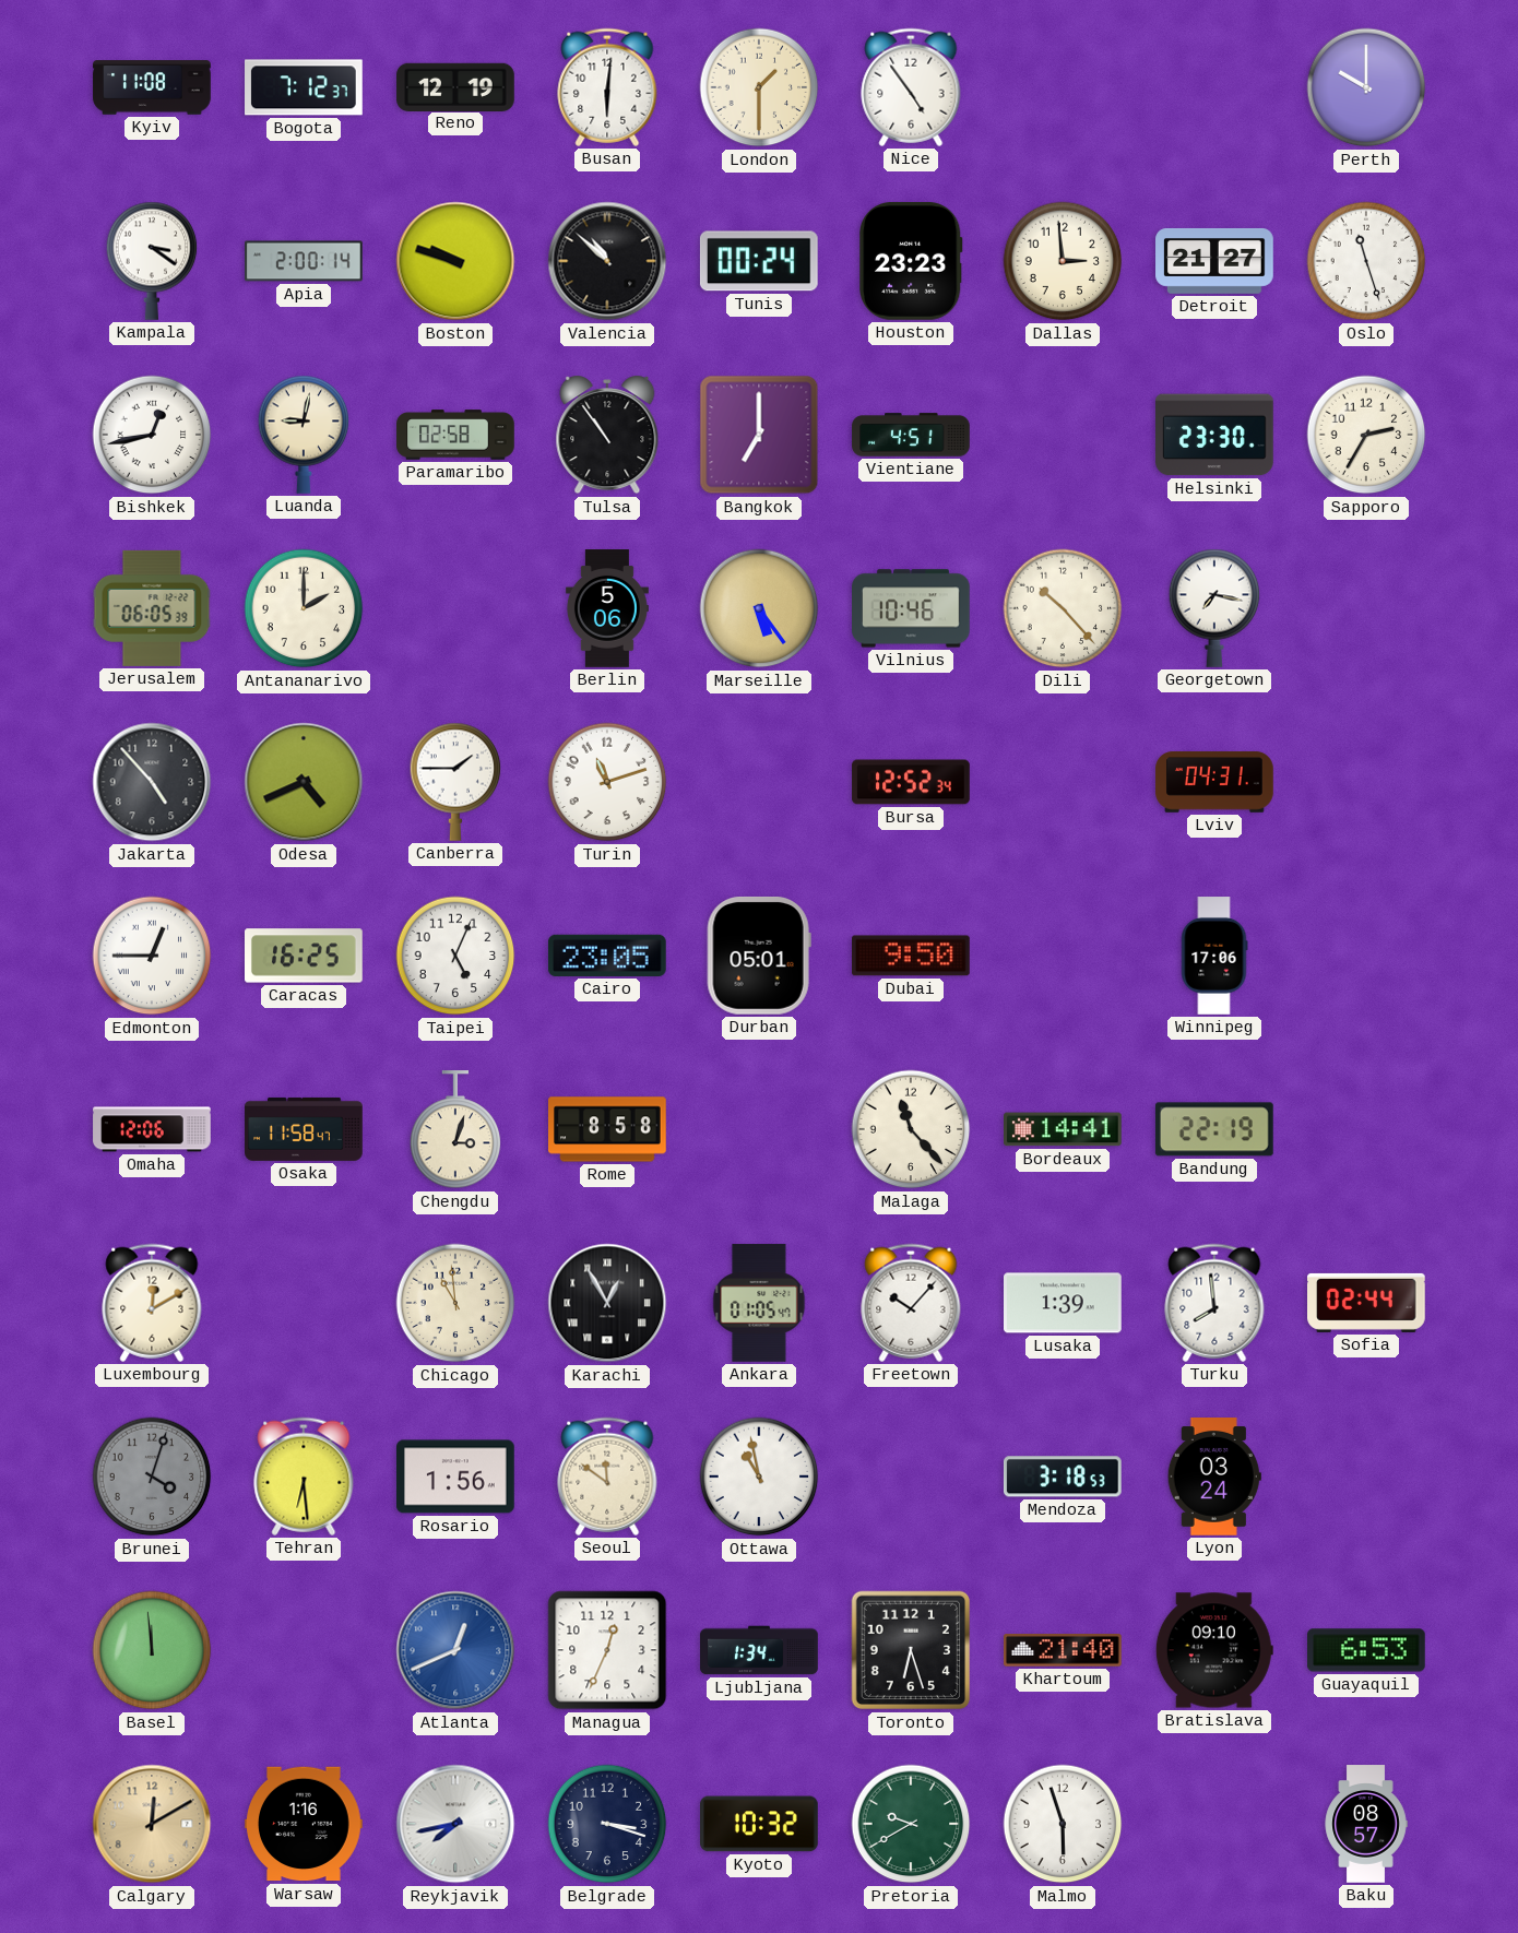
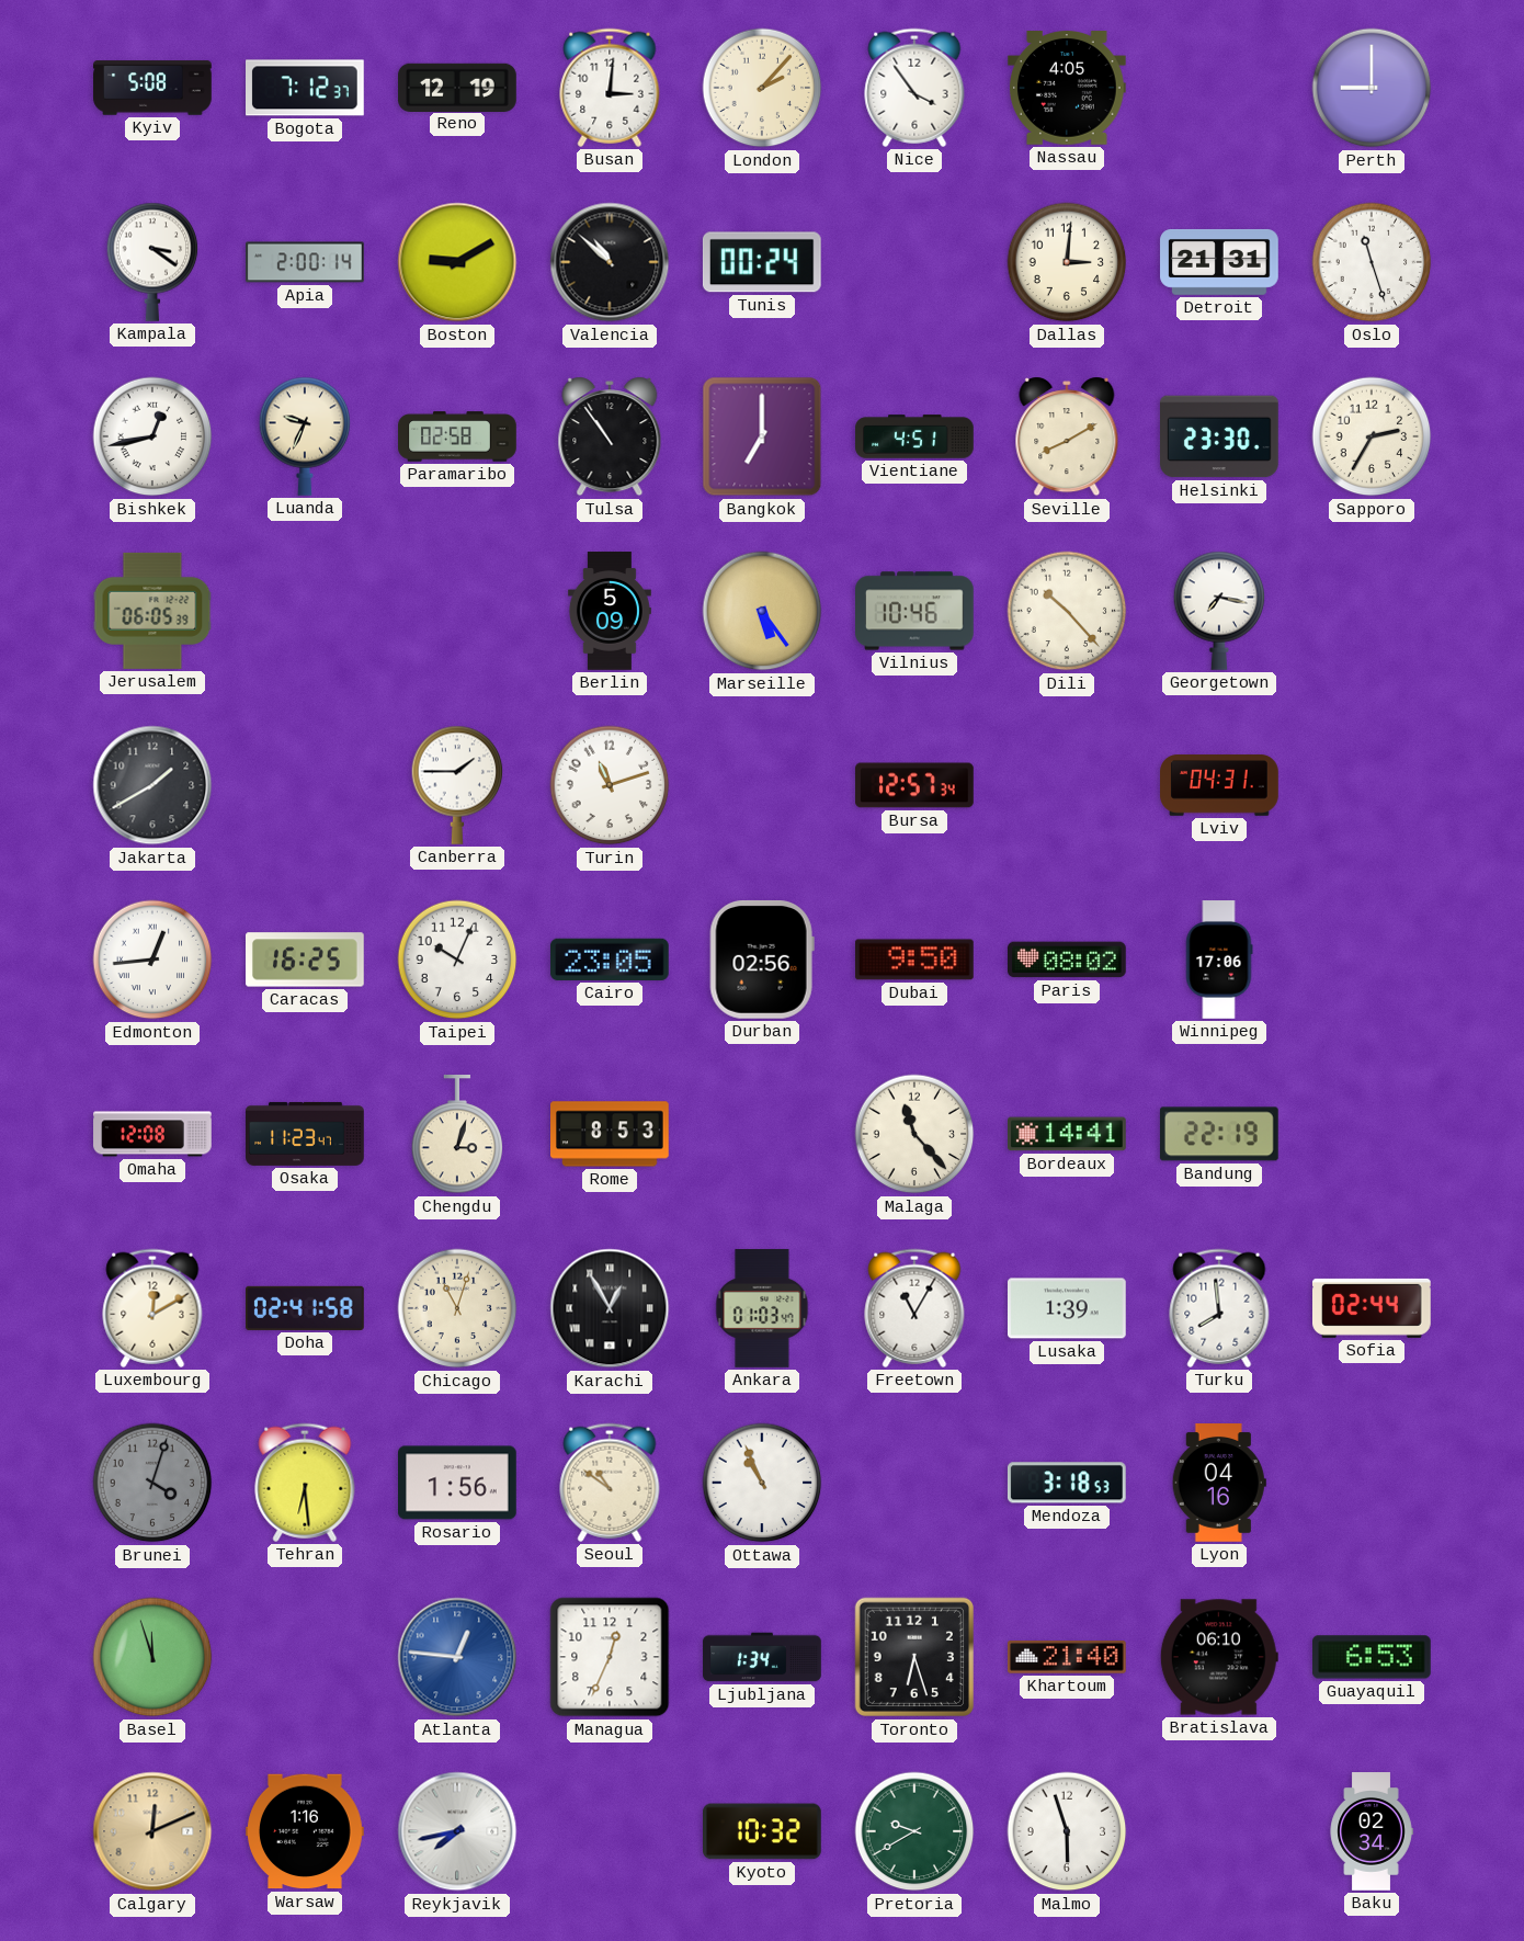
Kyiv: 11:08 -> 5:08
Busan: 6:01 -> 3:01
London: 1:30 -> 2:07
Nice: 4:54 -> 3:54
Nassau: none -> 4:05
Perth: 10:00 -> 9:00
Boston: 9:48 -> 9:10
Houston: 23:23 -> none
Dallas: 2:59 -> 3:01
Detroit: 21:27 -> 21:31
Luanda: 9:02 -> 9:34
Seville: none -> 8:10
Antananarivo: 2:00 -> none
Berlin: 5:06 -> 5:09
Jakarta: 4:53 -> 1:40
Odesa: 4:41 -> none
Bursa: 12:52 -> 12:57
Edmonton: 12:45 -> 12:44
Taipei: 5:04 -> 10:04
Durban: 05:01 -> 02:56
Paris: none -> 08:02
Omaha: 12:06 -> 12:08
Osaka: 11:58 -> 11:23
Rome: 8:58 -> 8:53
Doha: none -> 02:41
Chicago: 10:59 -> 11:03
Ankara: 01:05 -> 01:03
Freetown: 10:07 -> 11:05
Seoul: 11:51 -> 10:51
Ottawa: 10:58 -> 10:56
Lyon: 03:24 -> 04:16
Basel: 11:59 -> 11:57
Atlanta: 12:41 -> 12:46
Bratislava: 09:10 -> 06:10
Calgary: 12:10 -> 12:11
Belgrade: 3:18 -> none
Baku: 08:57 -> 02:34
